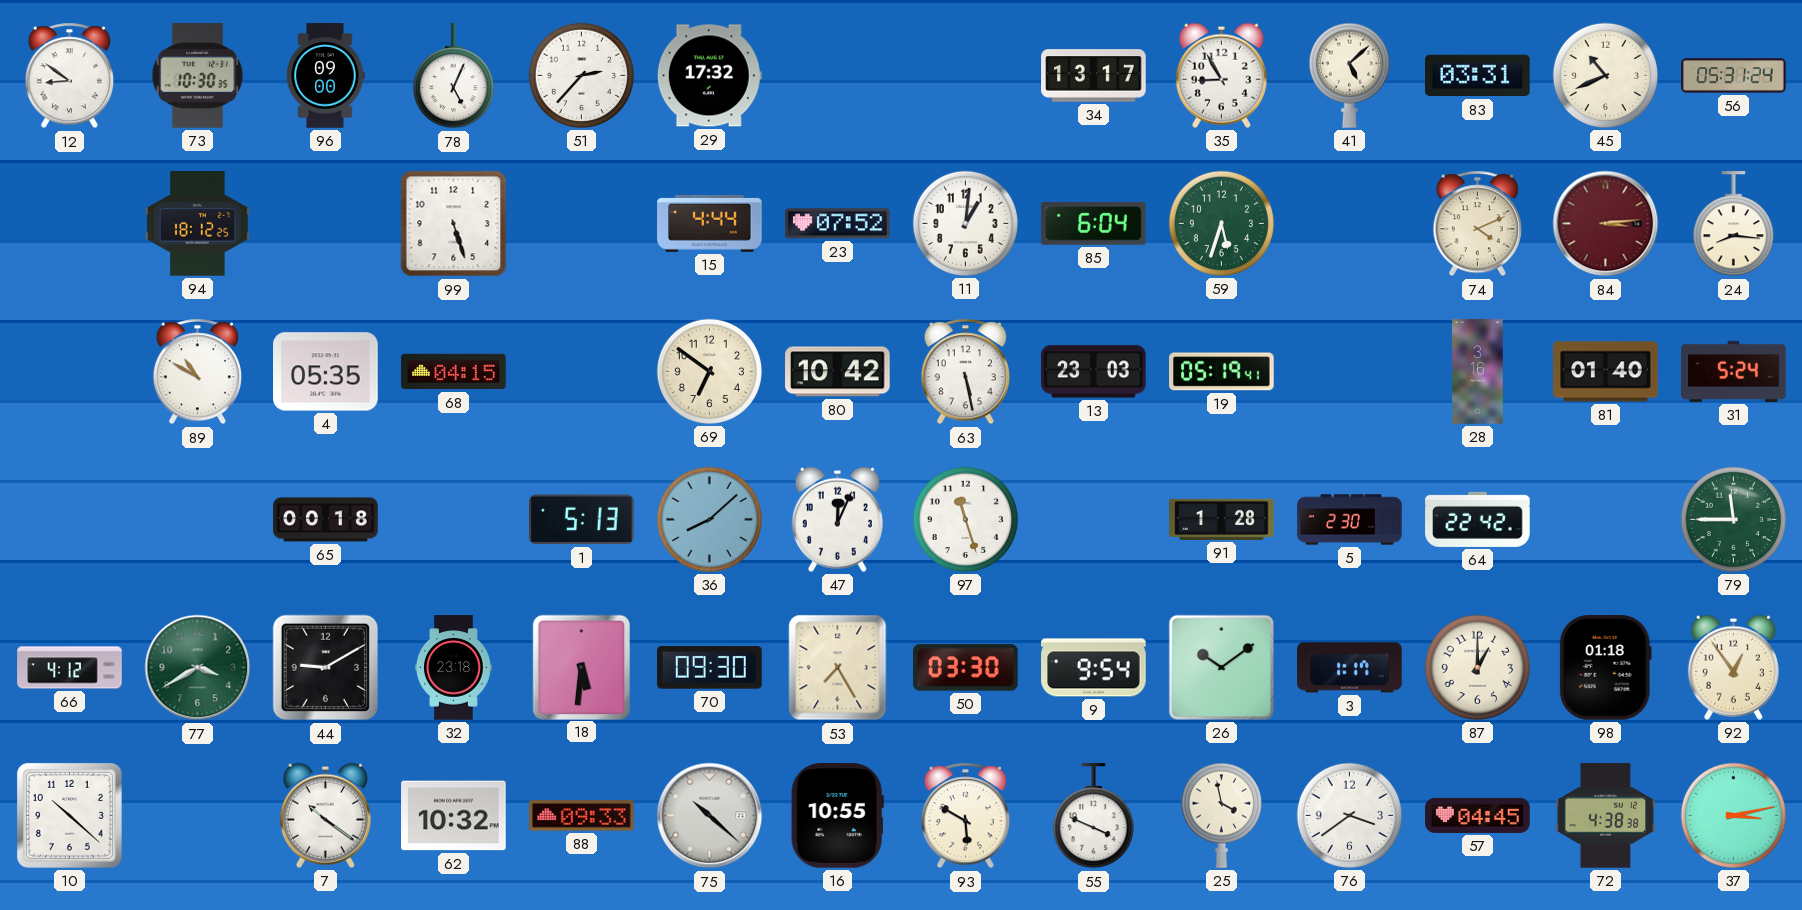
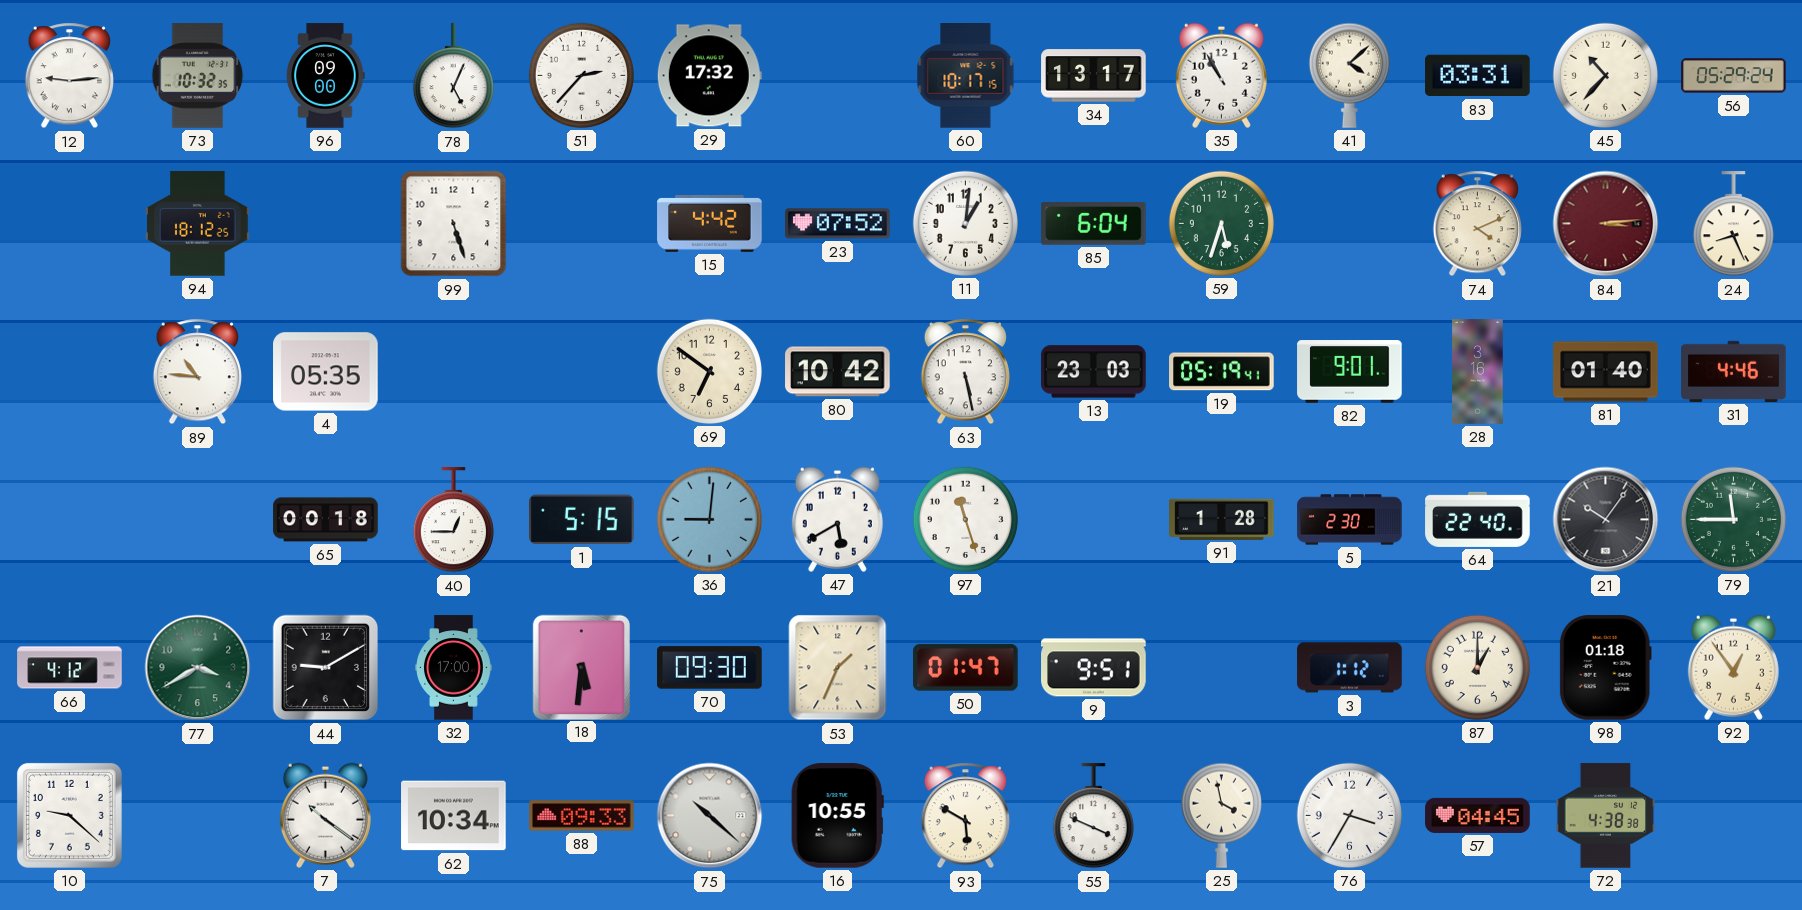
12: 8:51 -> 9:14
73: 10:30 -> 10:32
60: none -> 10:17
35: 8:55 -> 10:55
41: 5:08 -> 4:08
45: 10:41 -> 10:37
56: 05:31 -> 05:29
15: 4:44 -> 4:42
24: 8:16 -> 8:26
89: 10:50 -> 10:46
68: 04:15 -> none
82: none -> 9:01
31: 5:24 -> 4:46
40: none -> 12:45
1: 5:13 -> 5:15
36: 8:08 -> 9:01
47: 12:04 -> 5:40
64: 22:42 -> 22:40
21: none -> 10:06
32: 23:18 -> 17:00
53: 7:25 -> 1:34
50: 03:30 -> 01:47
9: 9:54 -> 9:51
26: 10:09 -> none
3: 1:17 -> 1:12
10: 10:22 -> 9:22
62: 10:32 -> 10:34
76: 3:39 -> 3:35
37: 3:13 -> none
